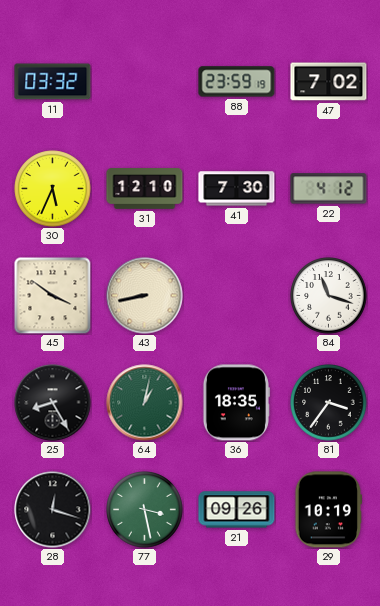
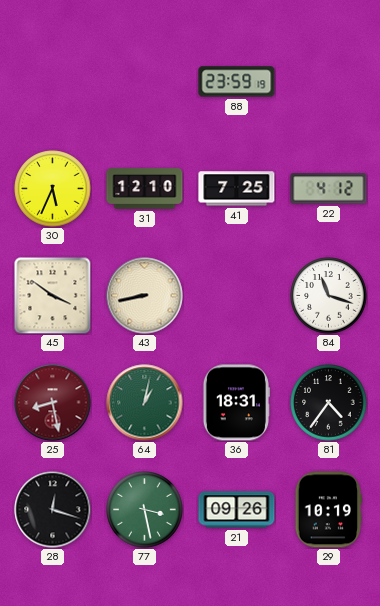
11: 03:32 -> none
47: 7:02 -> none
41: 7:30 -> 7:25
25: 8:25 -> 8:28
25 dial: black -> burgundy
36: 18:35 -> 18:31
81: 3:36 -> 4:36
